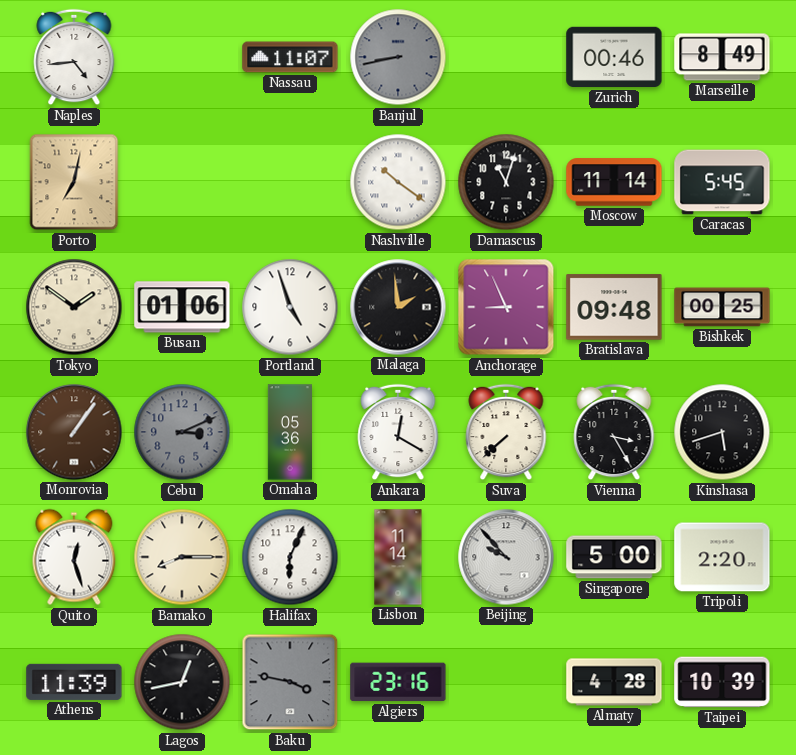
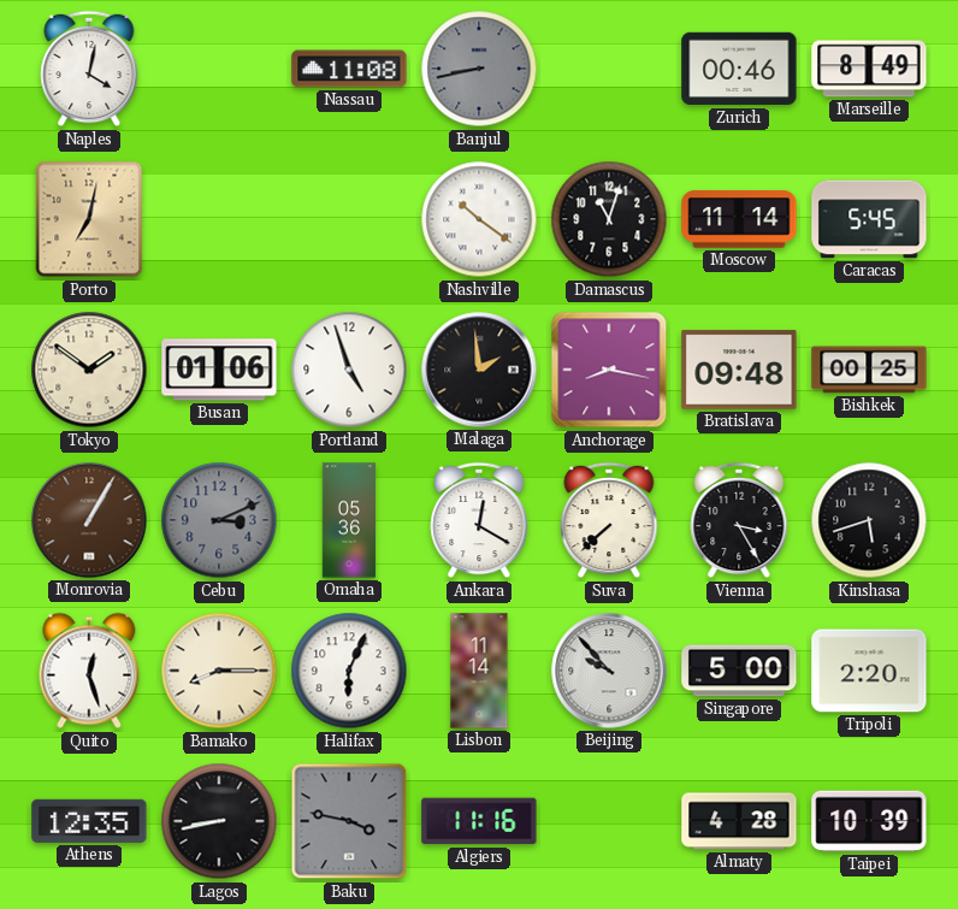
Naples: 4:44 -> 4:02
Nassau: 11:07 -> 11:08
Anchorage: 8:56 -> 8:17
Monrovia: 1:06 -> 1:05
Athens: 11:39 -> 12:35
Lagos: 12:43 -> 8:43
Algiers: 23:16 -> 11:16
